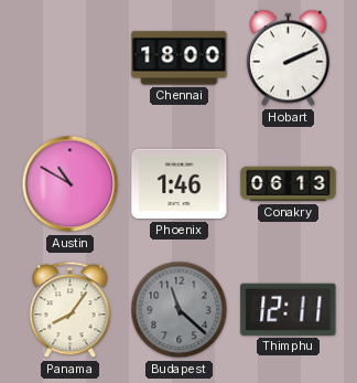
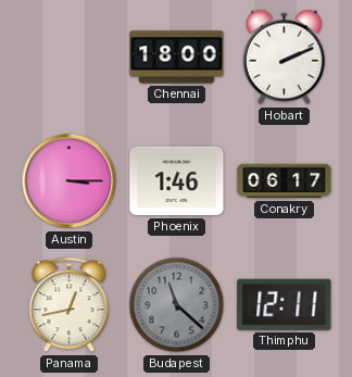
Austin: 10:50 -> 3:15
Conakry: 06:13 -> 06:17
Panama: 8:06 -> 12:43
